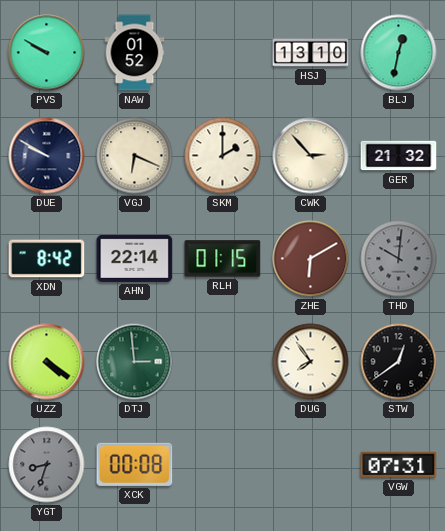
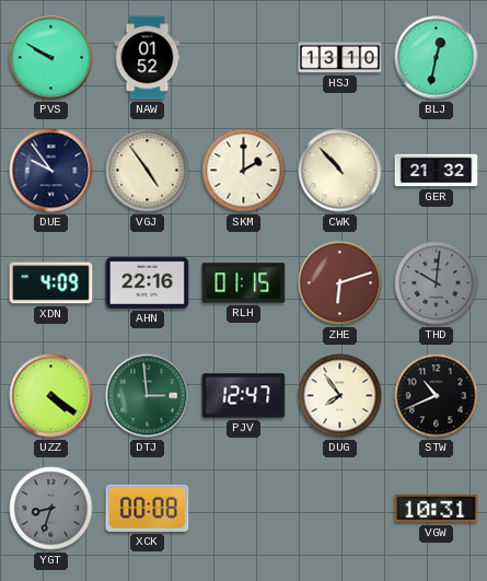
DUE: 9:50 -> 9:54
VGJ: 6:19 -> 4:54
CWK: 2:53 -> 10:53
XDN: 8:42 -> 4:09
AHN: 22:14 -> 22:16
ZHE: 6:10 -> 6:12
PJV: none -> 12:47
STW: 12:39 -> 10:41
VGW: 07:31 -> 10:31
